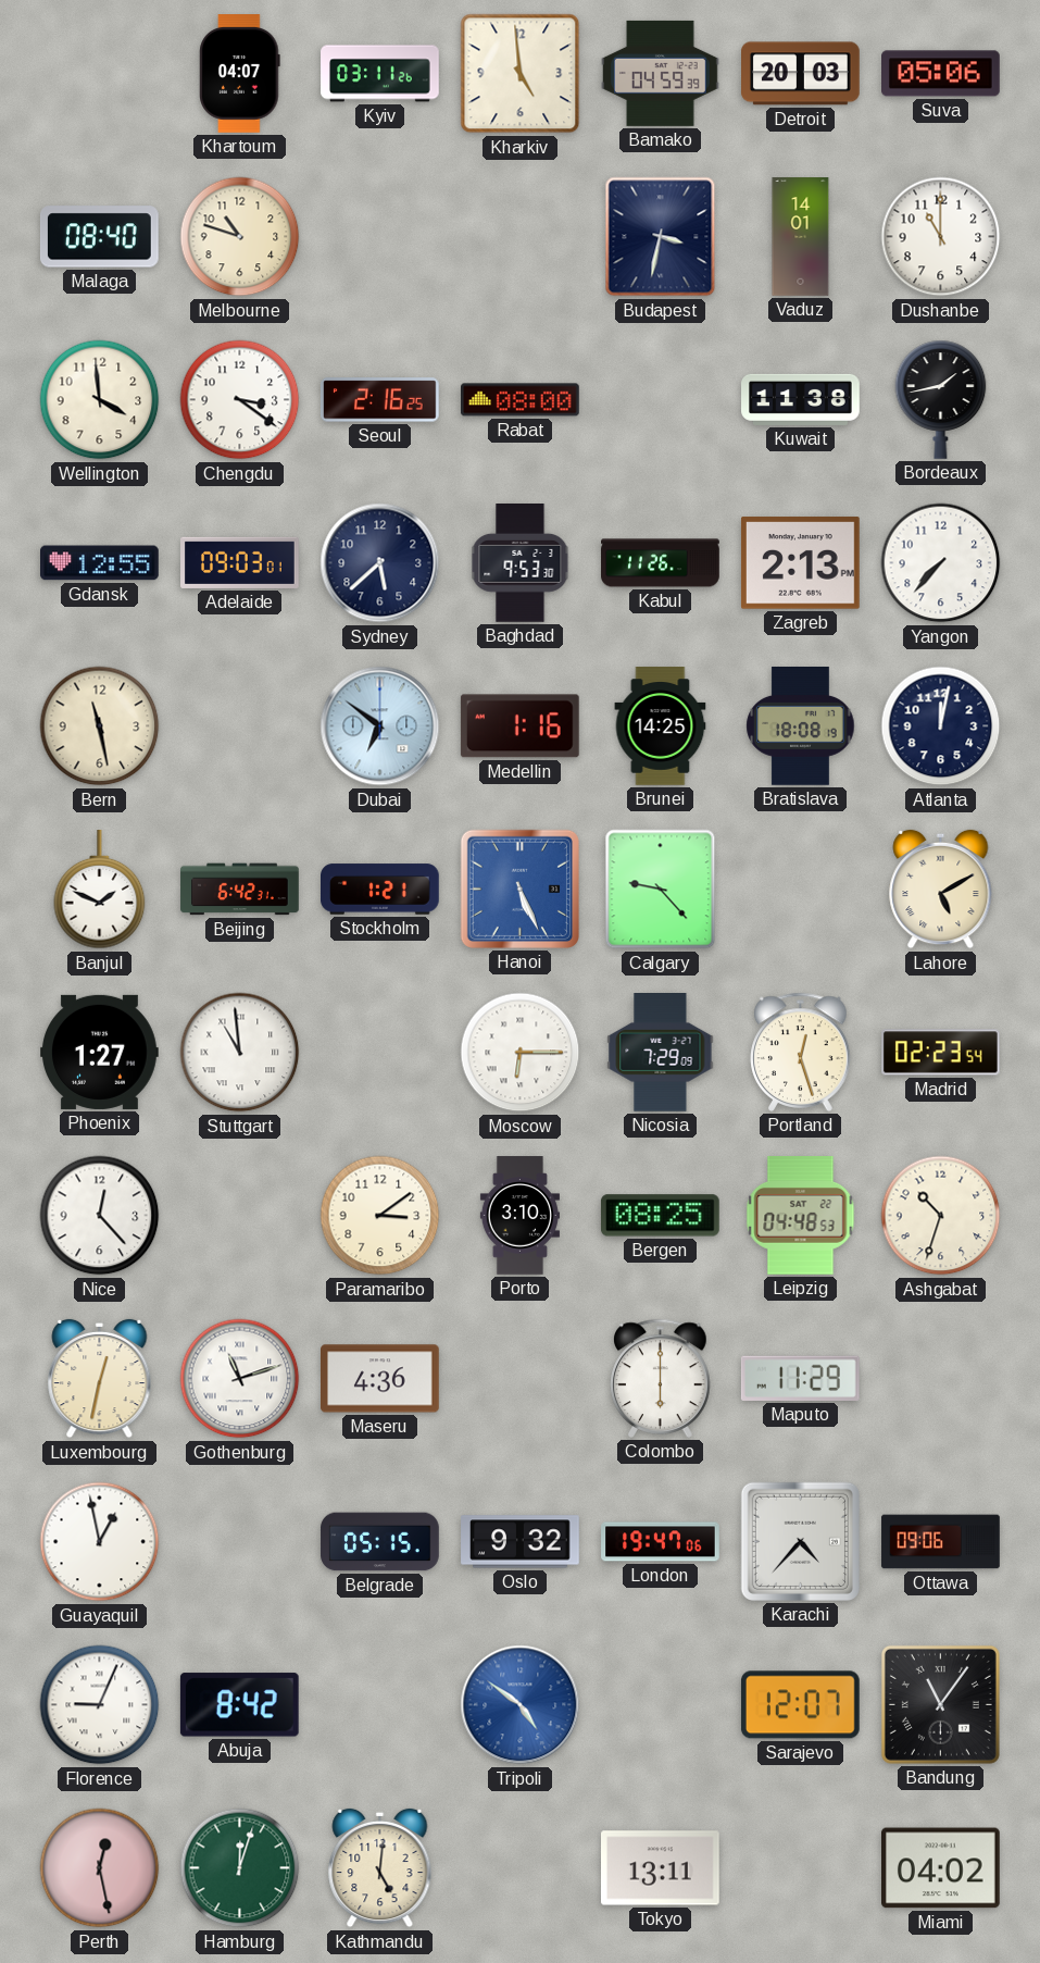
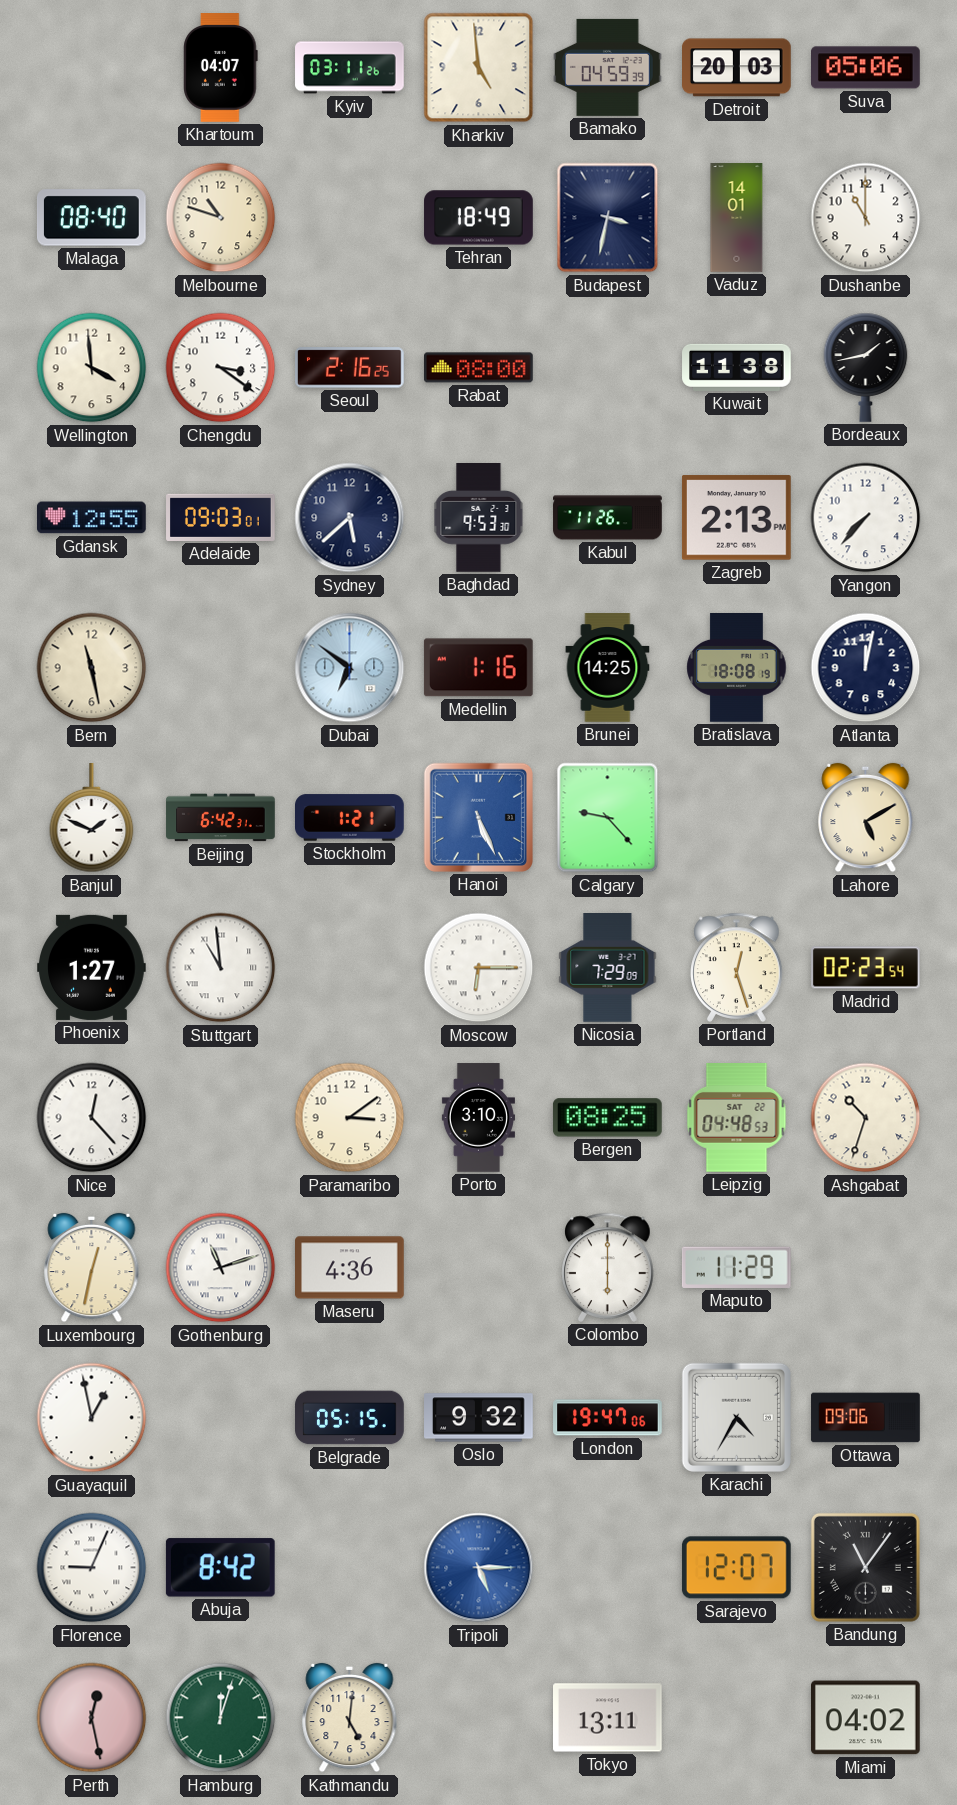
Tehran: none -> 18:49
Karachi: 4:37 -> 4:35
Tripoli: 4:51 -> 5:15
